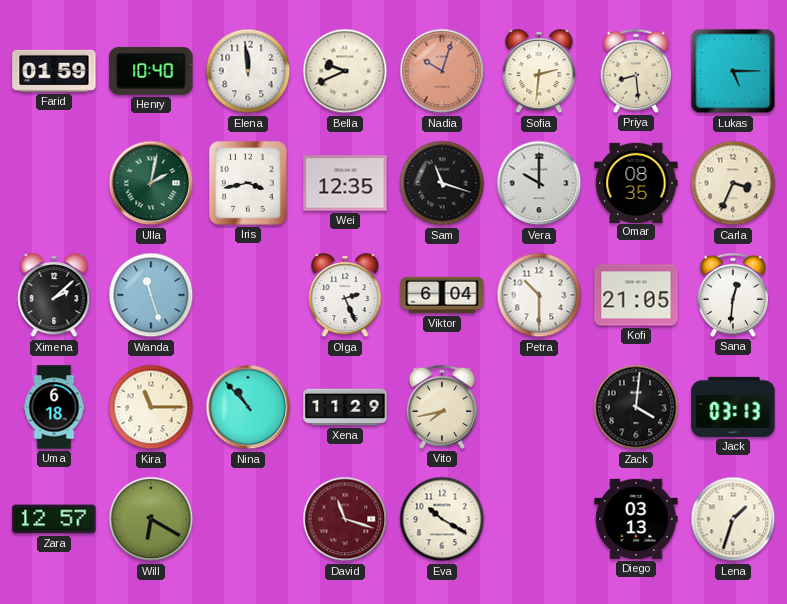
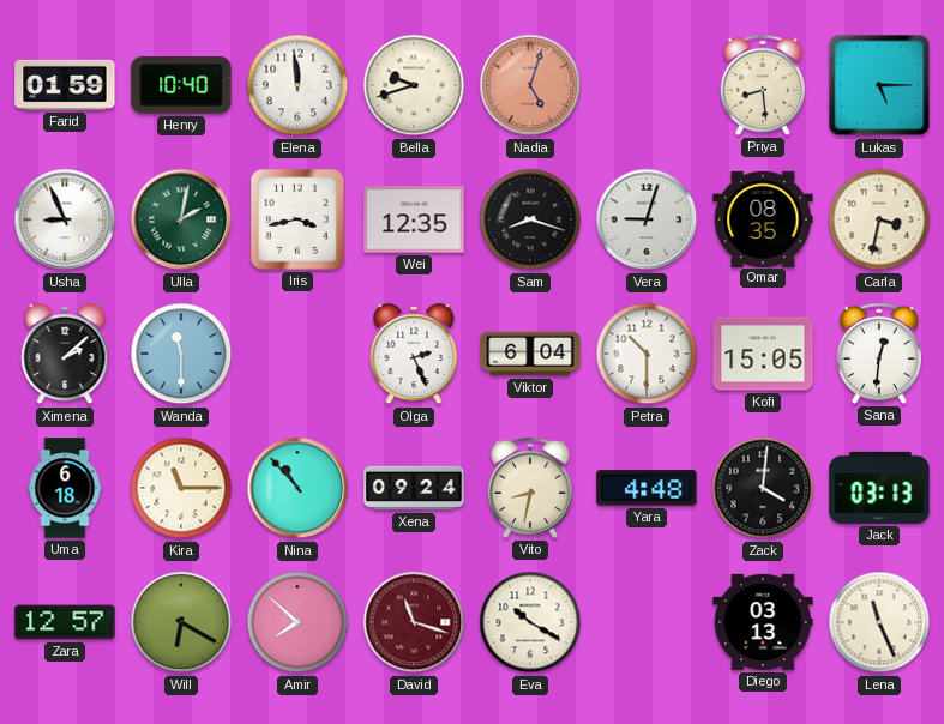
Bella: 9:41 -> 9:42
Nadia: 10:03 -> 5:03
Sofia: 2:31 -> none
Usha: none -> 8:56
Sam: 11:18 -> 8:18
Vera: 10:00 -> 9:03
Carla: 3:34 -> 3:32
Wanda: 11:27 -> 11:30
Kofi: 21:05 -> 15:05
Xena: 11:29 -> 09:24
Vito: 7:43 -> 8:32
Yara: none -> 4:48
Amir: none -> 7:52
Lena: 1:33 -> 11:26
